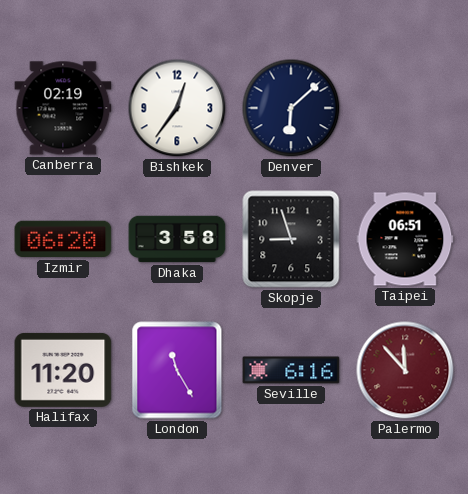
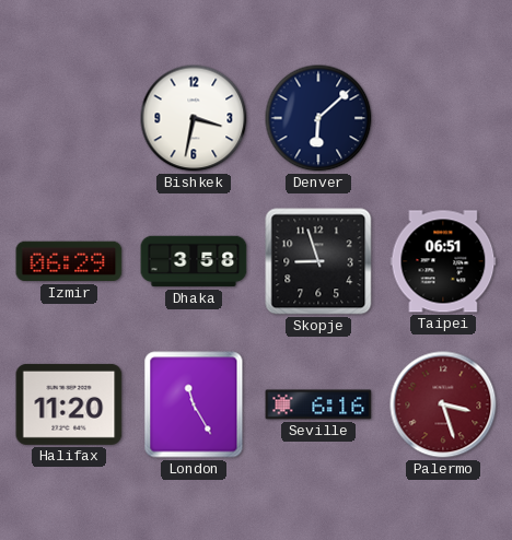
Canberra: 02:19 -> none
Bishkek: 12:36 -> 3:32
Izmir: 06:20 -> 06:29
Palermo: 11:53 -> 3:27
